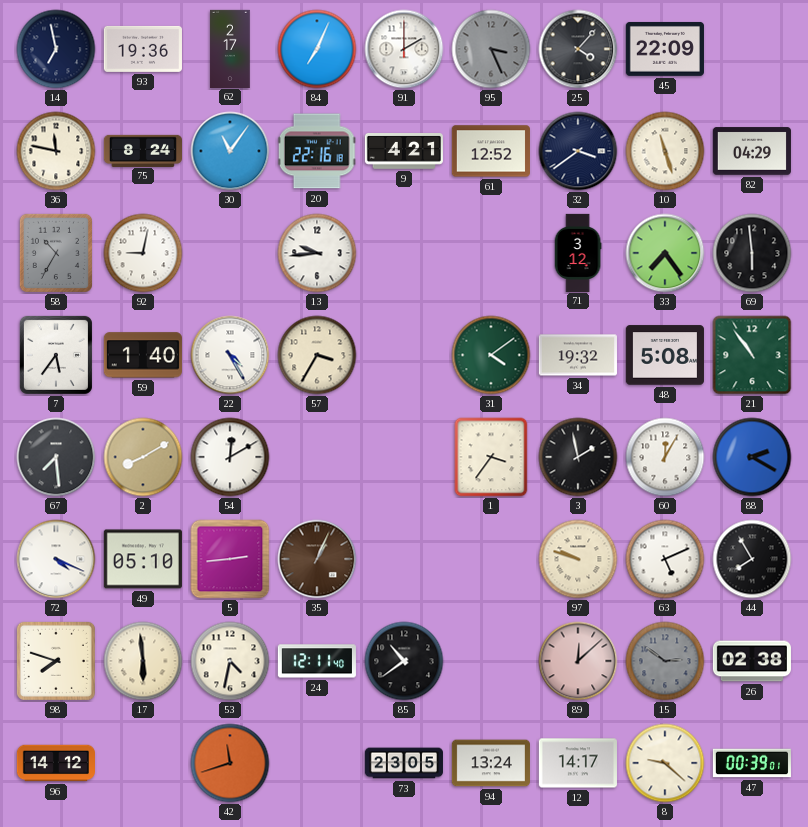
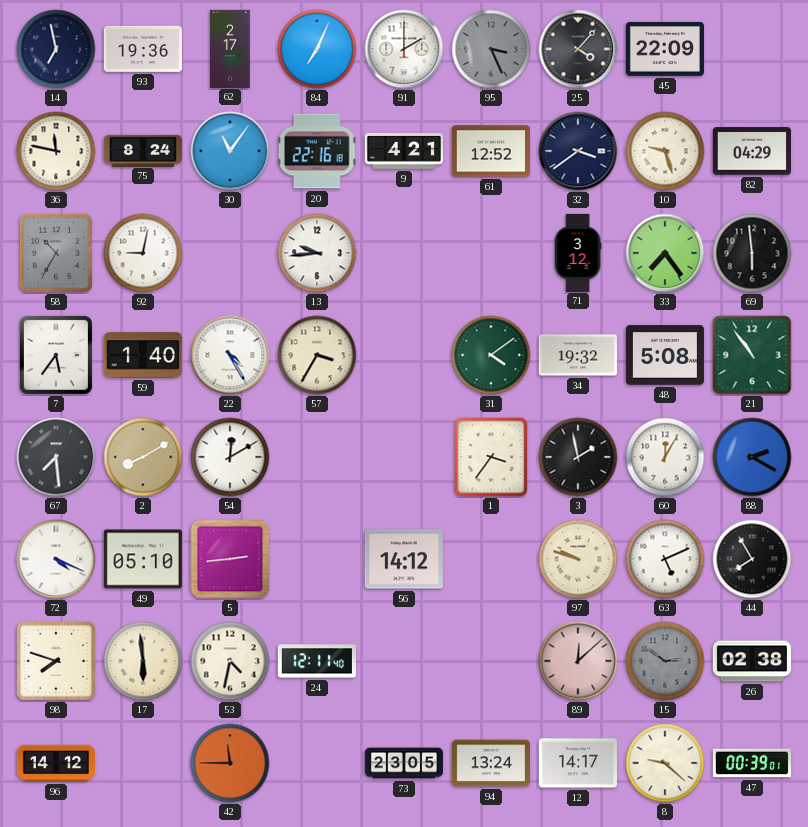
10: 11:27 -> 9:27
35: 1:04 -> none
56: none -> 14:12
85: 10:39 -> none
42: 11:42 -> 11:45
